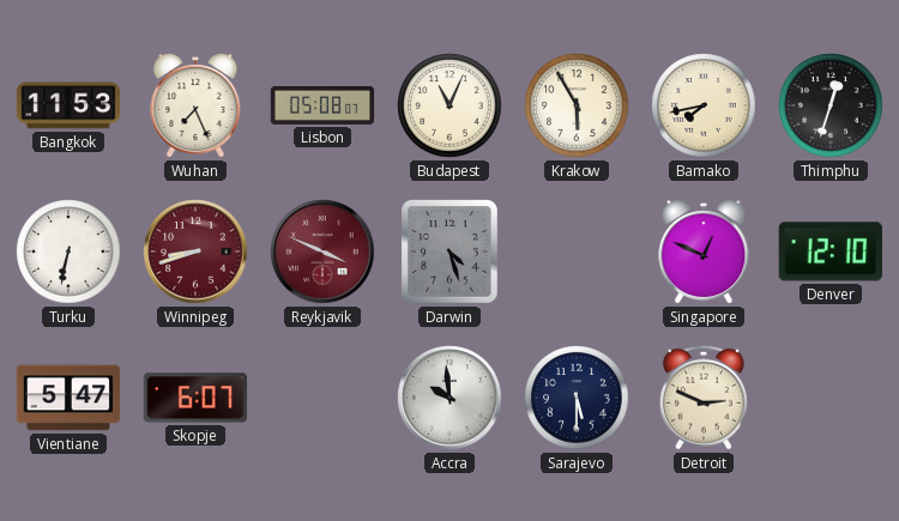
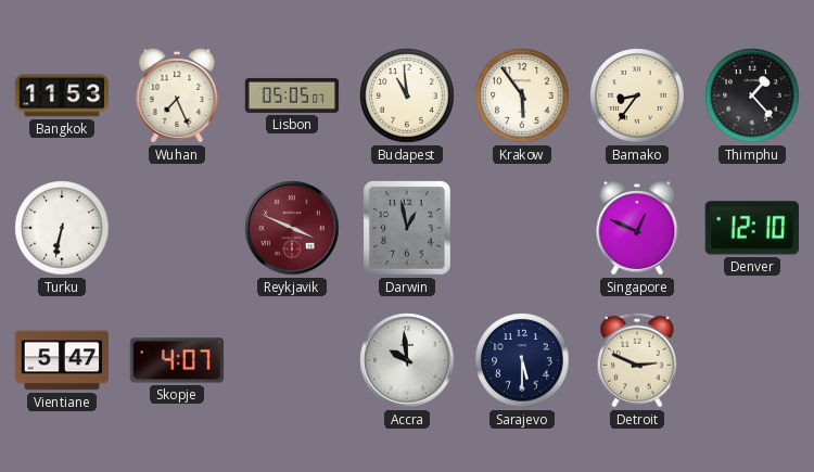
Lisbon: 05:08 -> 05:05
Budapest: 11:04 -> 10:59
Krakow: 5:55 -> 5:54
Bamako: 7:43 -> 8:36
Thimphu: 12:33 -> 1:23
Winnipeg: 8:42 -> none
Darwin: 4:27 -> 12:58
Skopje: 6:07 -> 4:07
